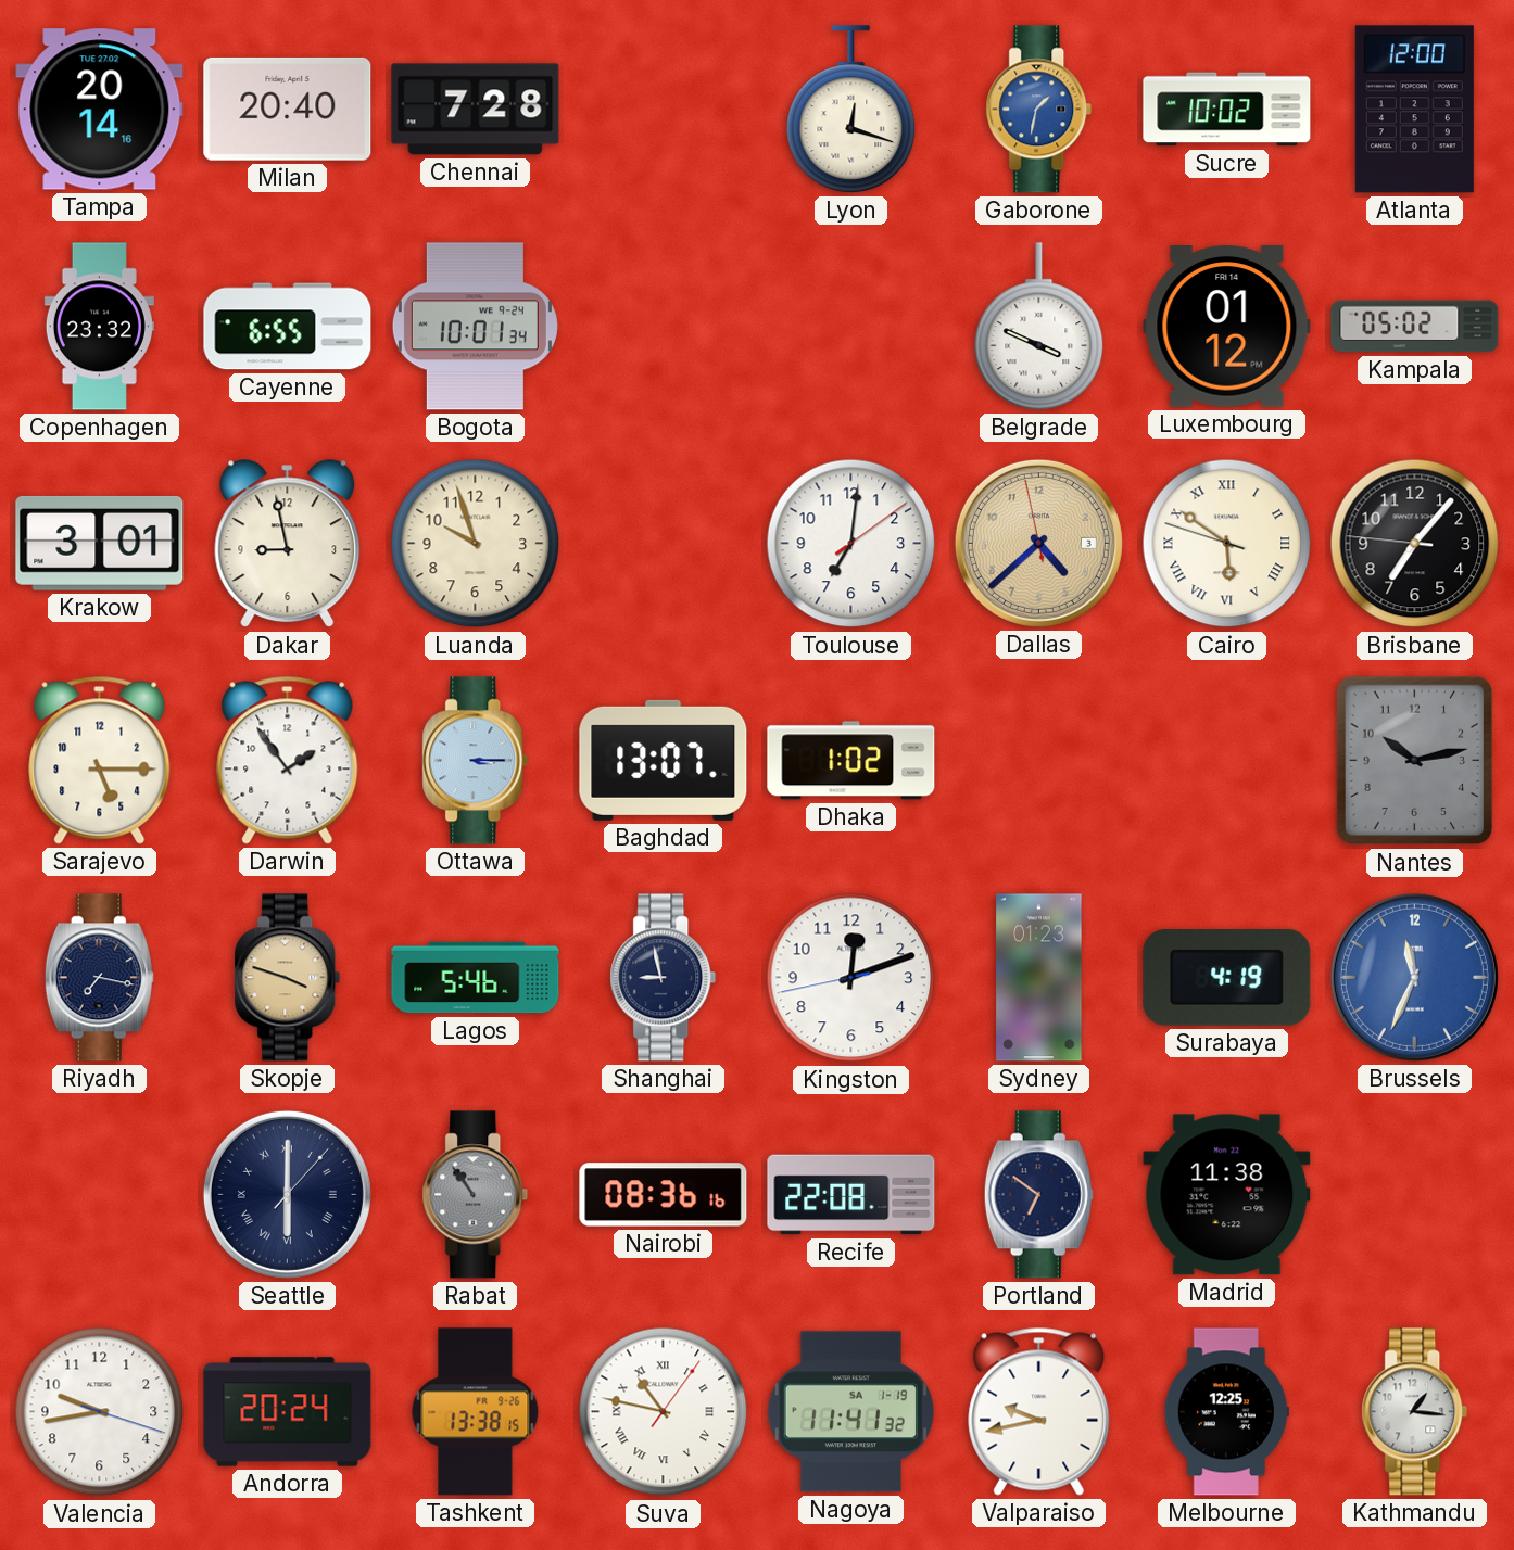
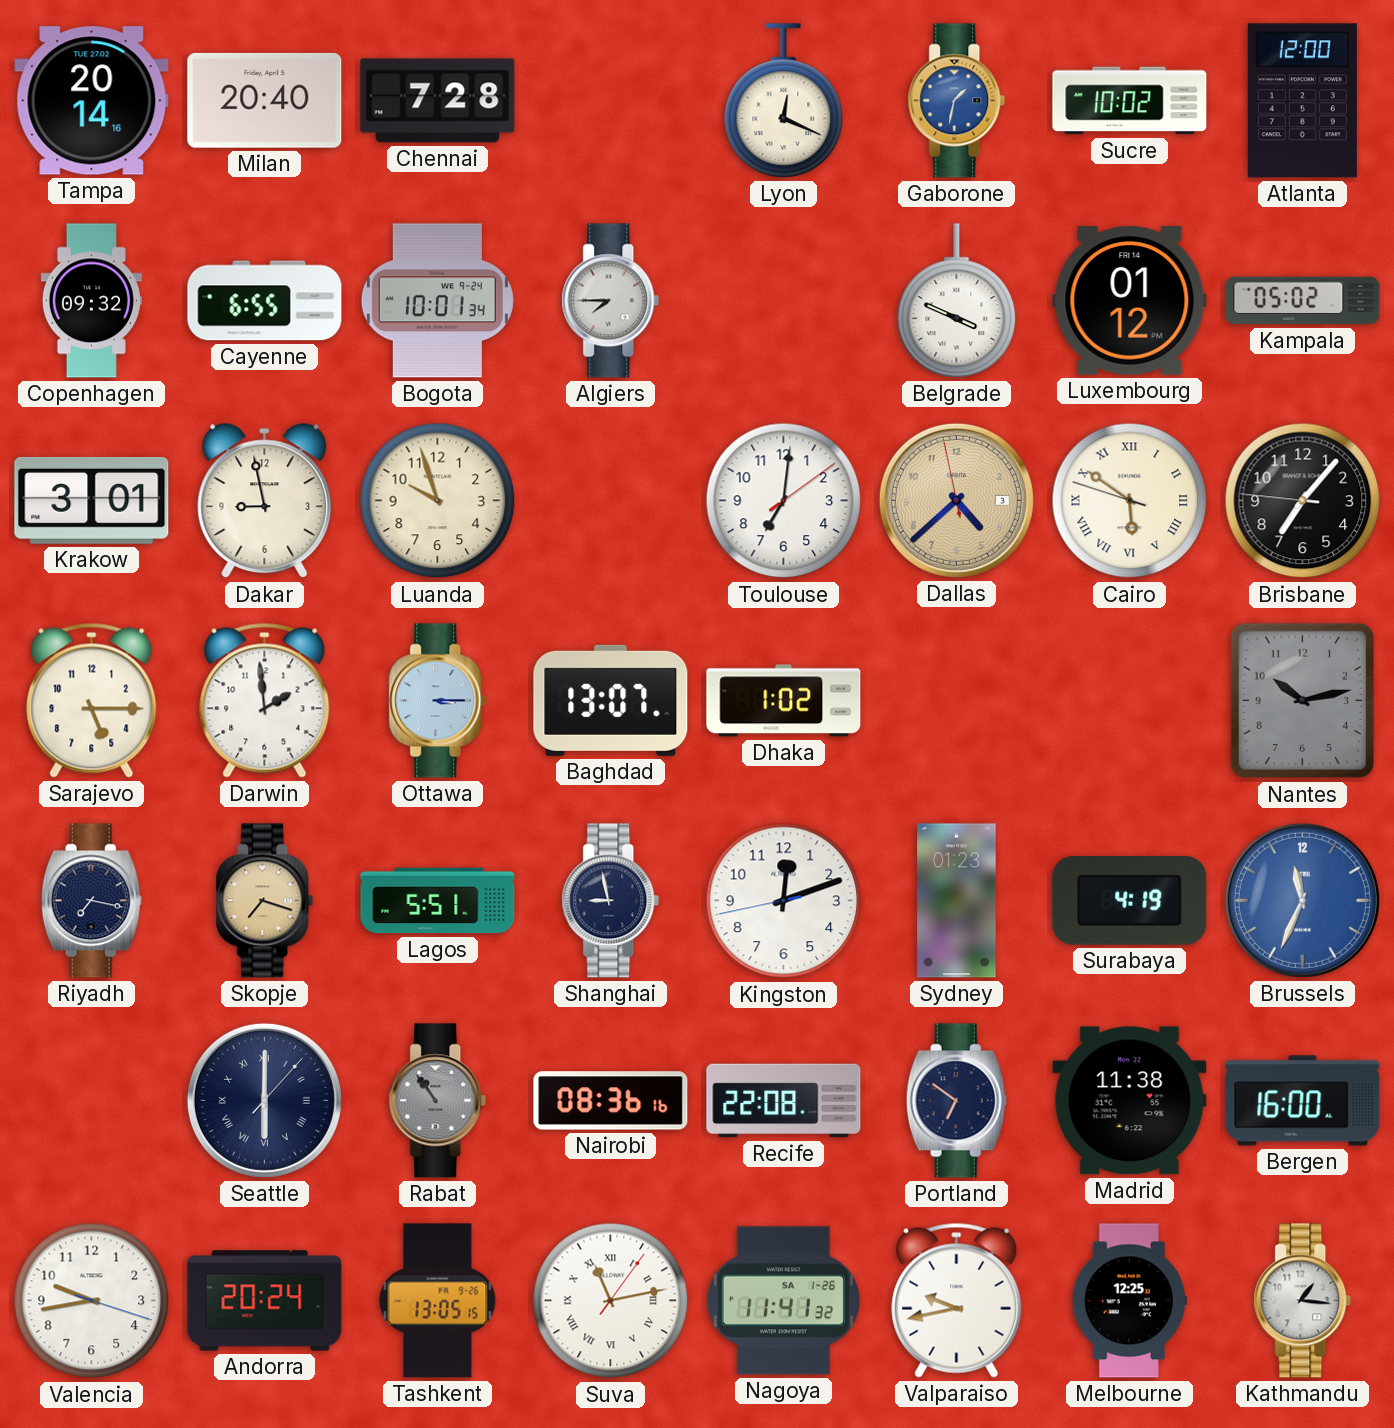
Lyon: 12:18 -> 12:19
Copenhagen: 23:32 -> 09:32
Algiers: none -> 7:45
Darwin: 1:54 -> 1:59
Skopje: 3:48 -> 7:18
Lagos: 5:46 -> 5:51
Bergen: none -> 16:00
Tashkent: 13:38 -> 13:05
Suva: 10:47 -> 11:13
Nagoya date: SA 1-19 -> SA 1-26
